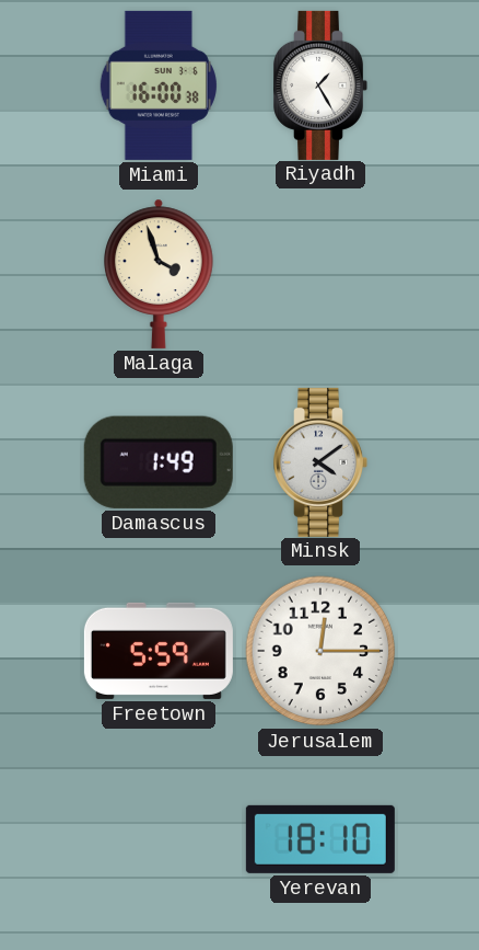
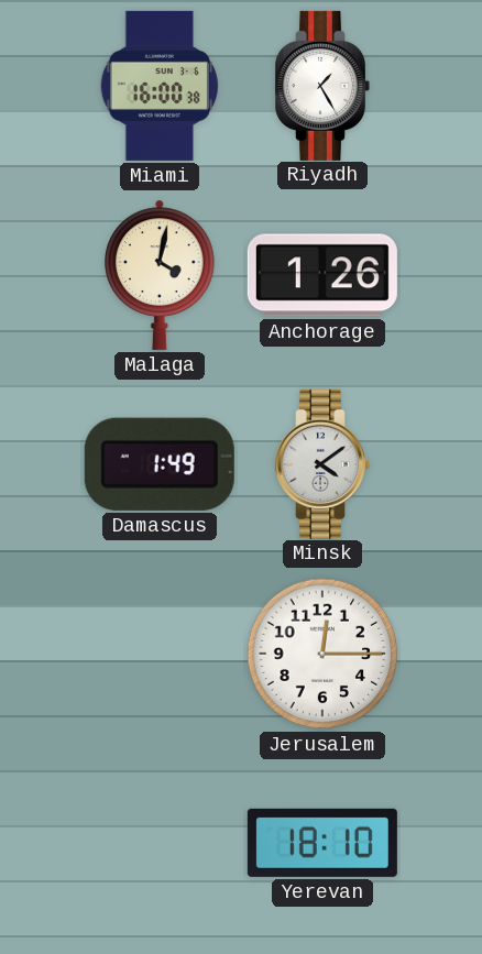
Malaga: 3:57 -> 4:02
Anchorage: none -> 1:26
Freetown: 5:59 -> none
